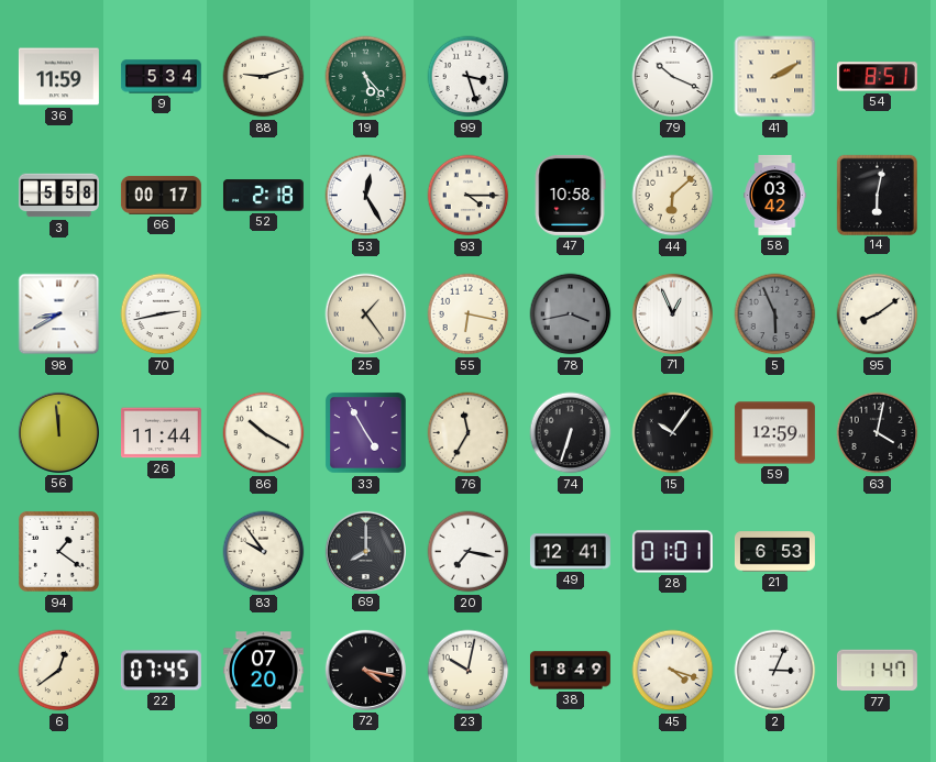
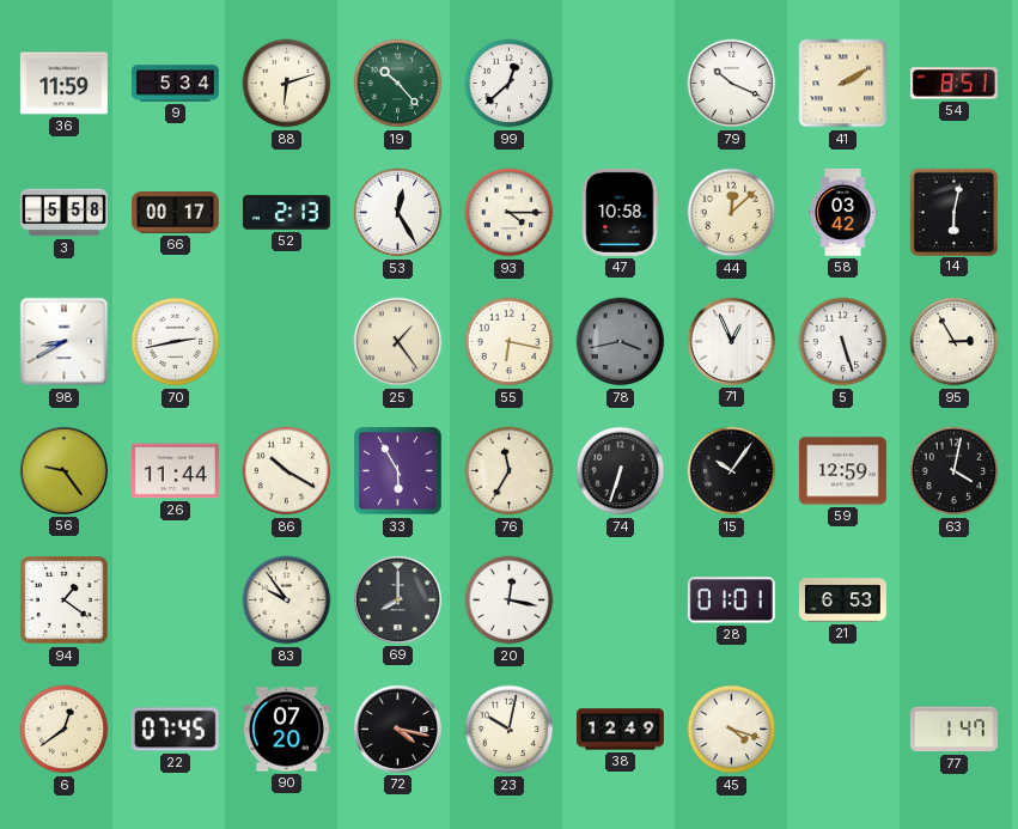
88: 9:12 -> 6:12
19: 5:23 -> 10:23
99: 3:27 -> 12:38
52: 2:18 -> 2:13
44: 6:08 -> 12:08
5: 5:56 -> 5:27
5 dial: grey -> white
95: 8:09 -> 2:55
56: 11:59 -> 9:24
33: 4:55 -> 5:55
20: 7:17 -> 12:17
49: 12:41 -> none
38: 18:49 -> 12:49
2: 3:04 -> none
